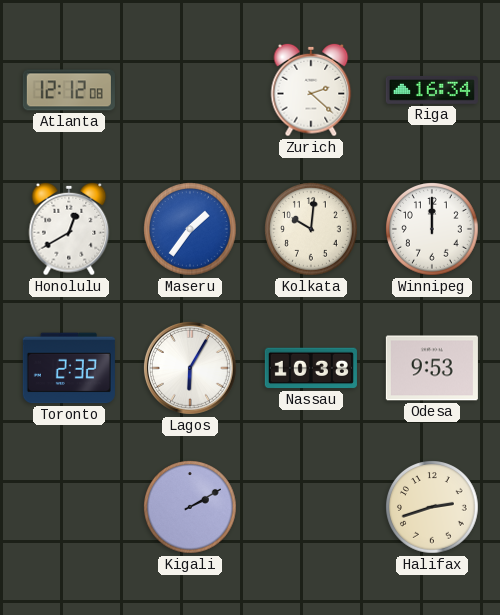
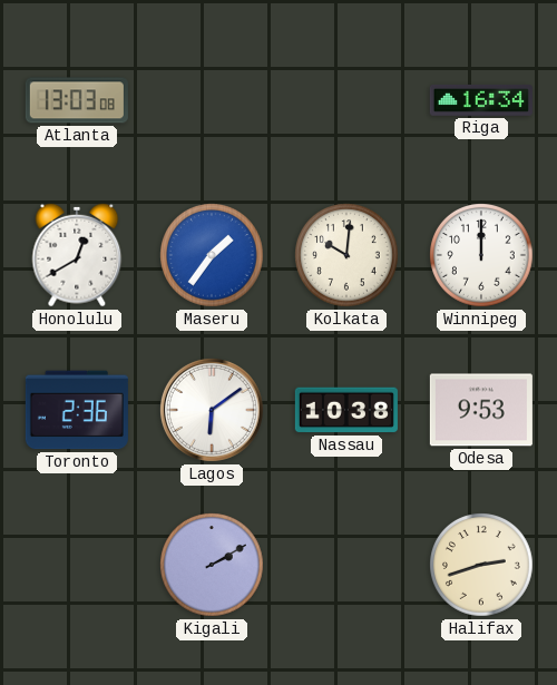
Atlanta: 12:12 -> 13:03
Zurich: 2:22 -> none
Toronto: 2:32 -> 2:36
Lagos: 6:05 -> 6:09
